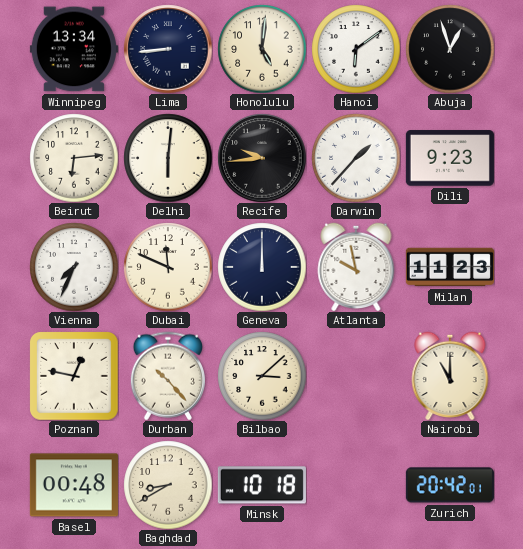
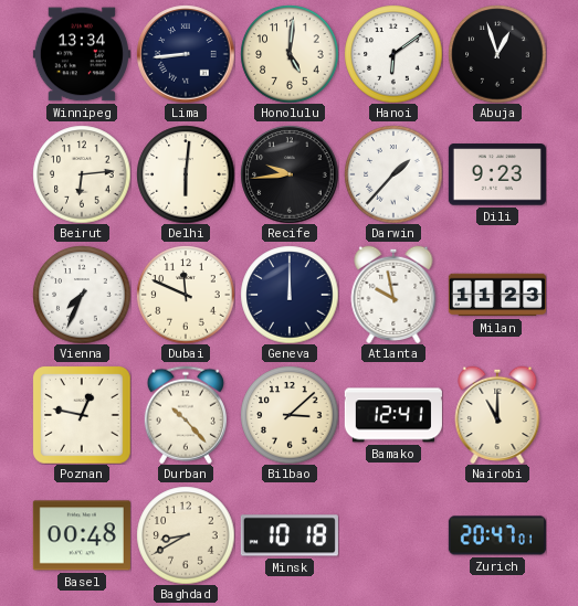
Bamako: none -> 12:41
Zurich: 20:42 -> 20:47
